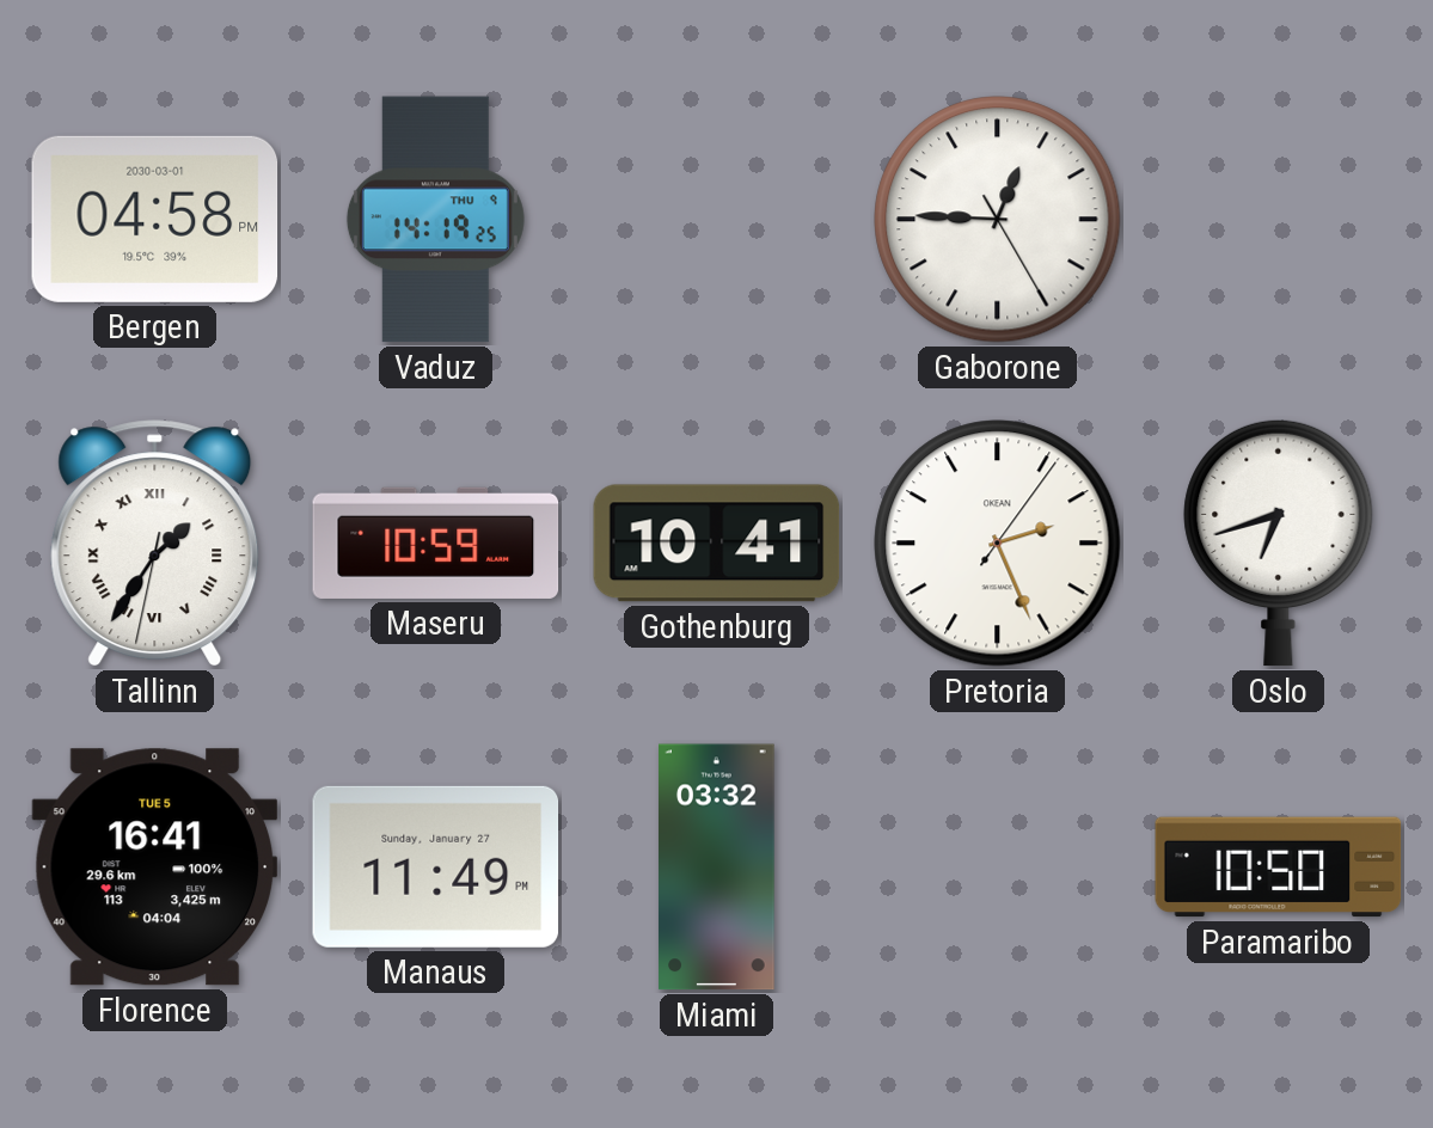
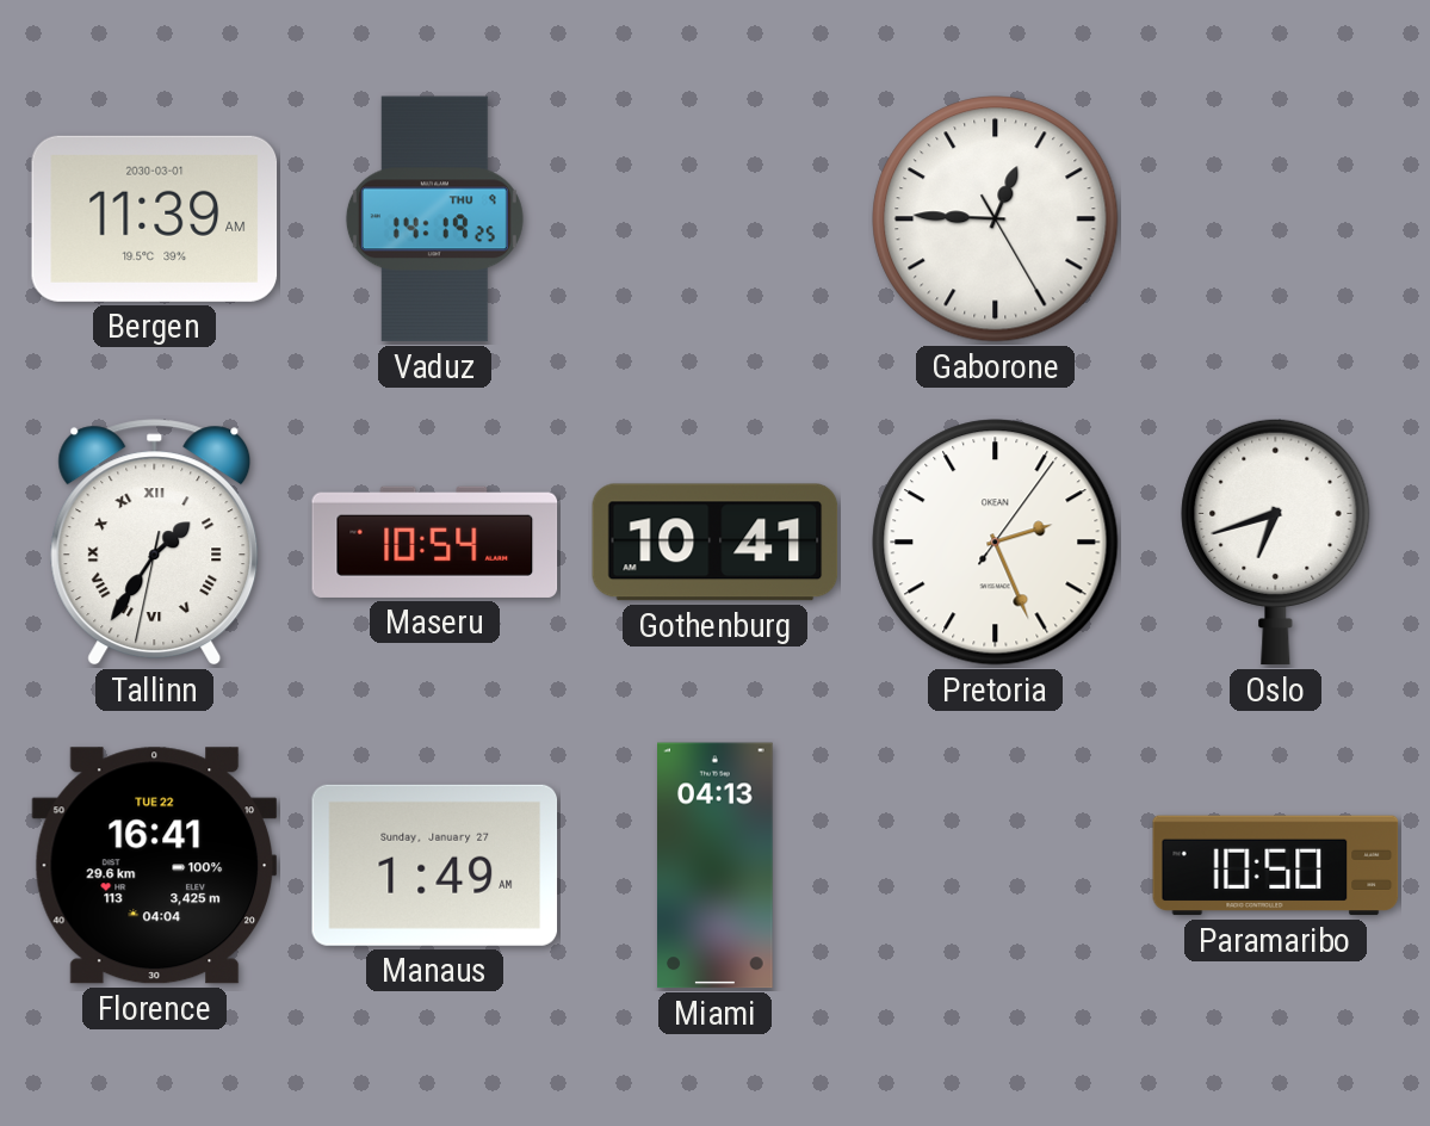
Bergen: 04:58 -> 11:39
Maseru: 10:59 -> 10:54
Florence date: TUE 5 -> TUE 22
Manaus: 11:49 -> 1:49
Miami: 03:32 -> 04:13
